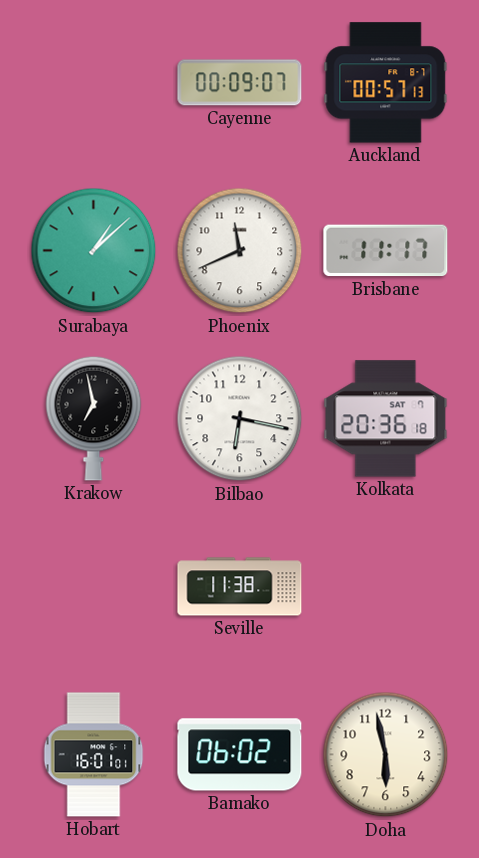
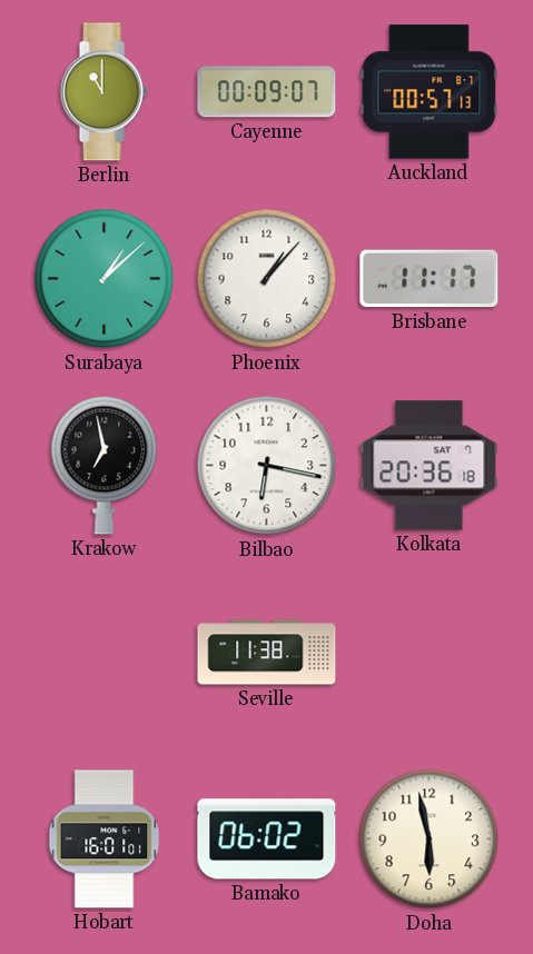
Berlin: none -> 11:00
Phoenix: 11:41 -> 1:07
